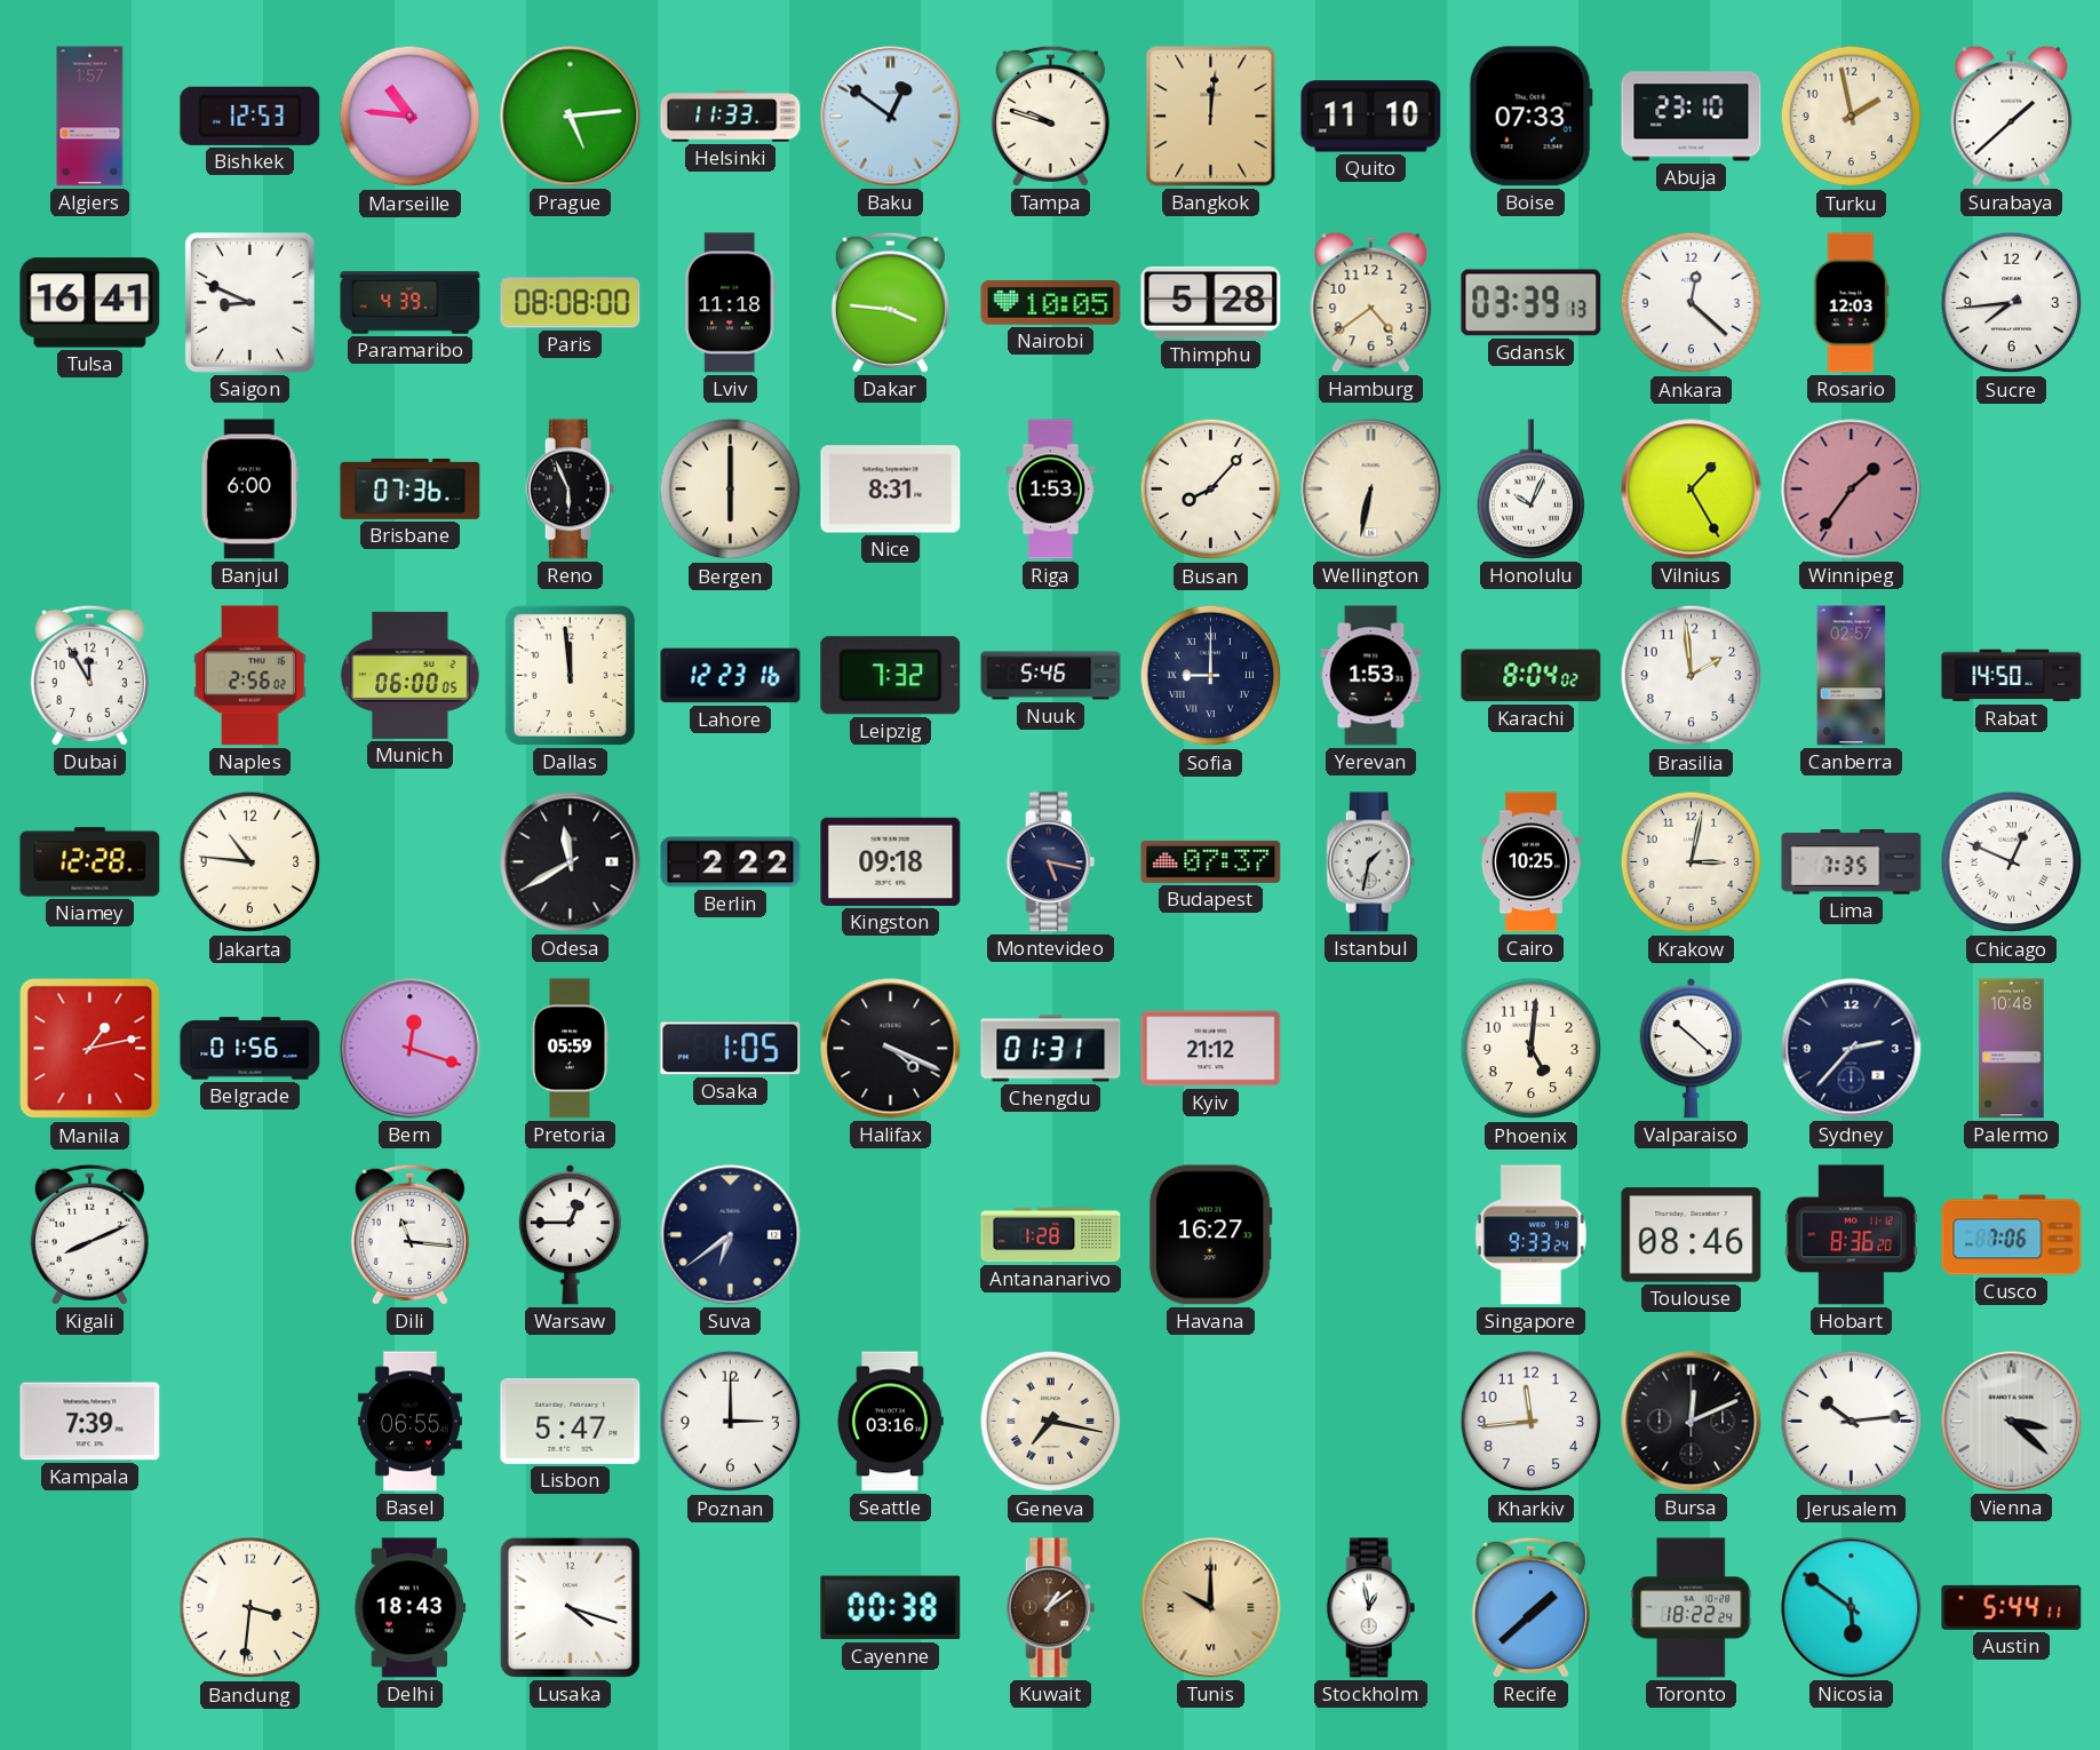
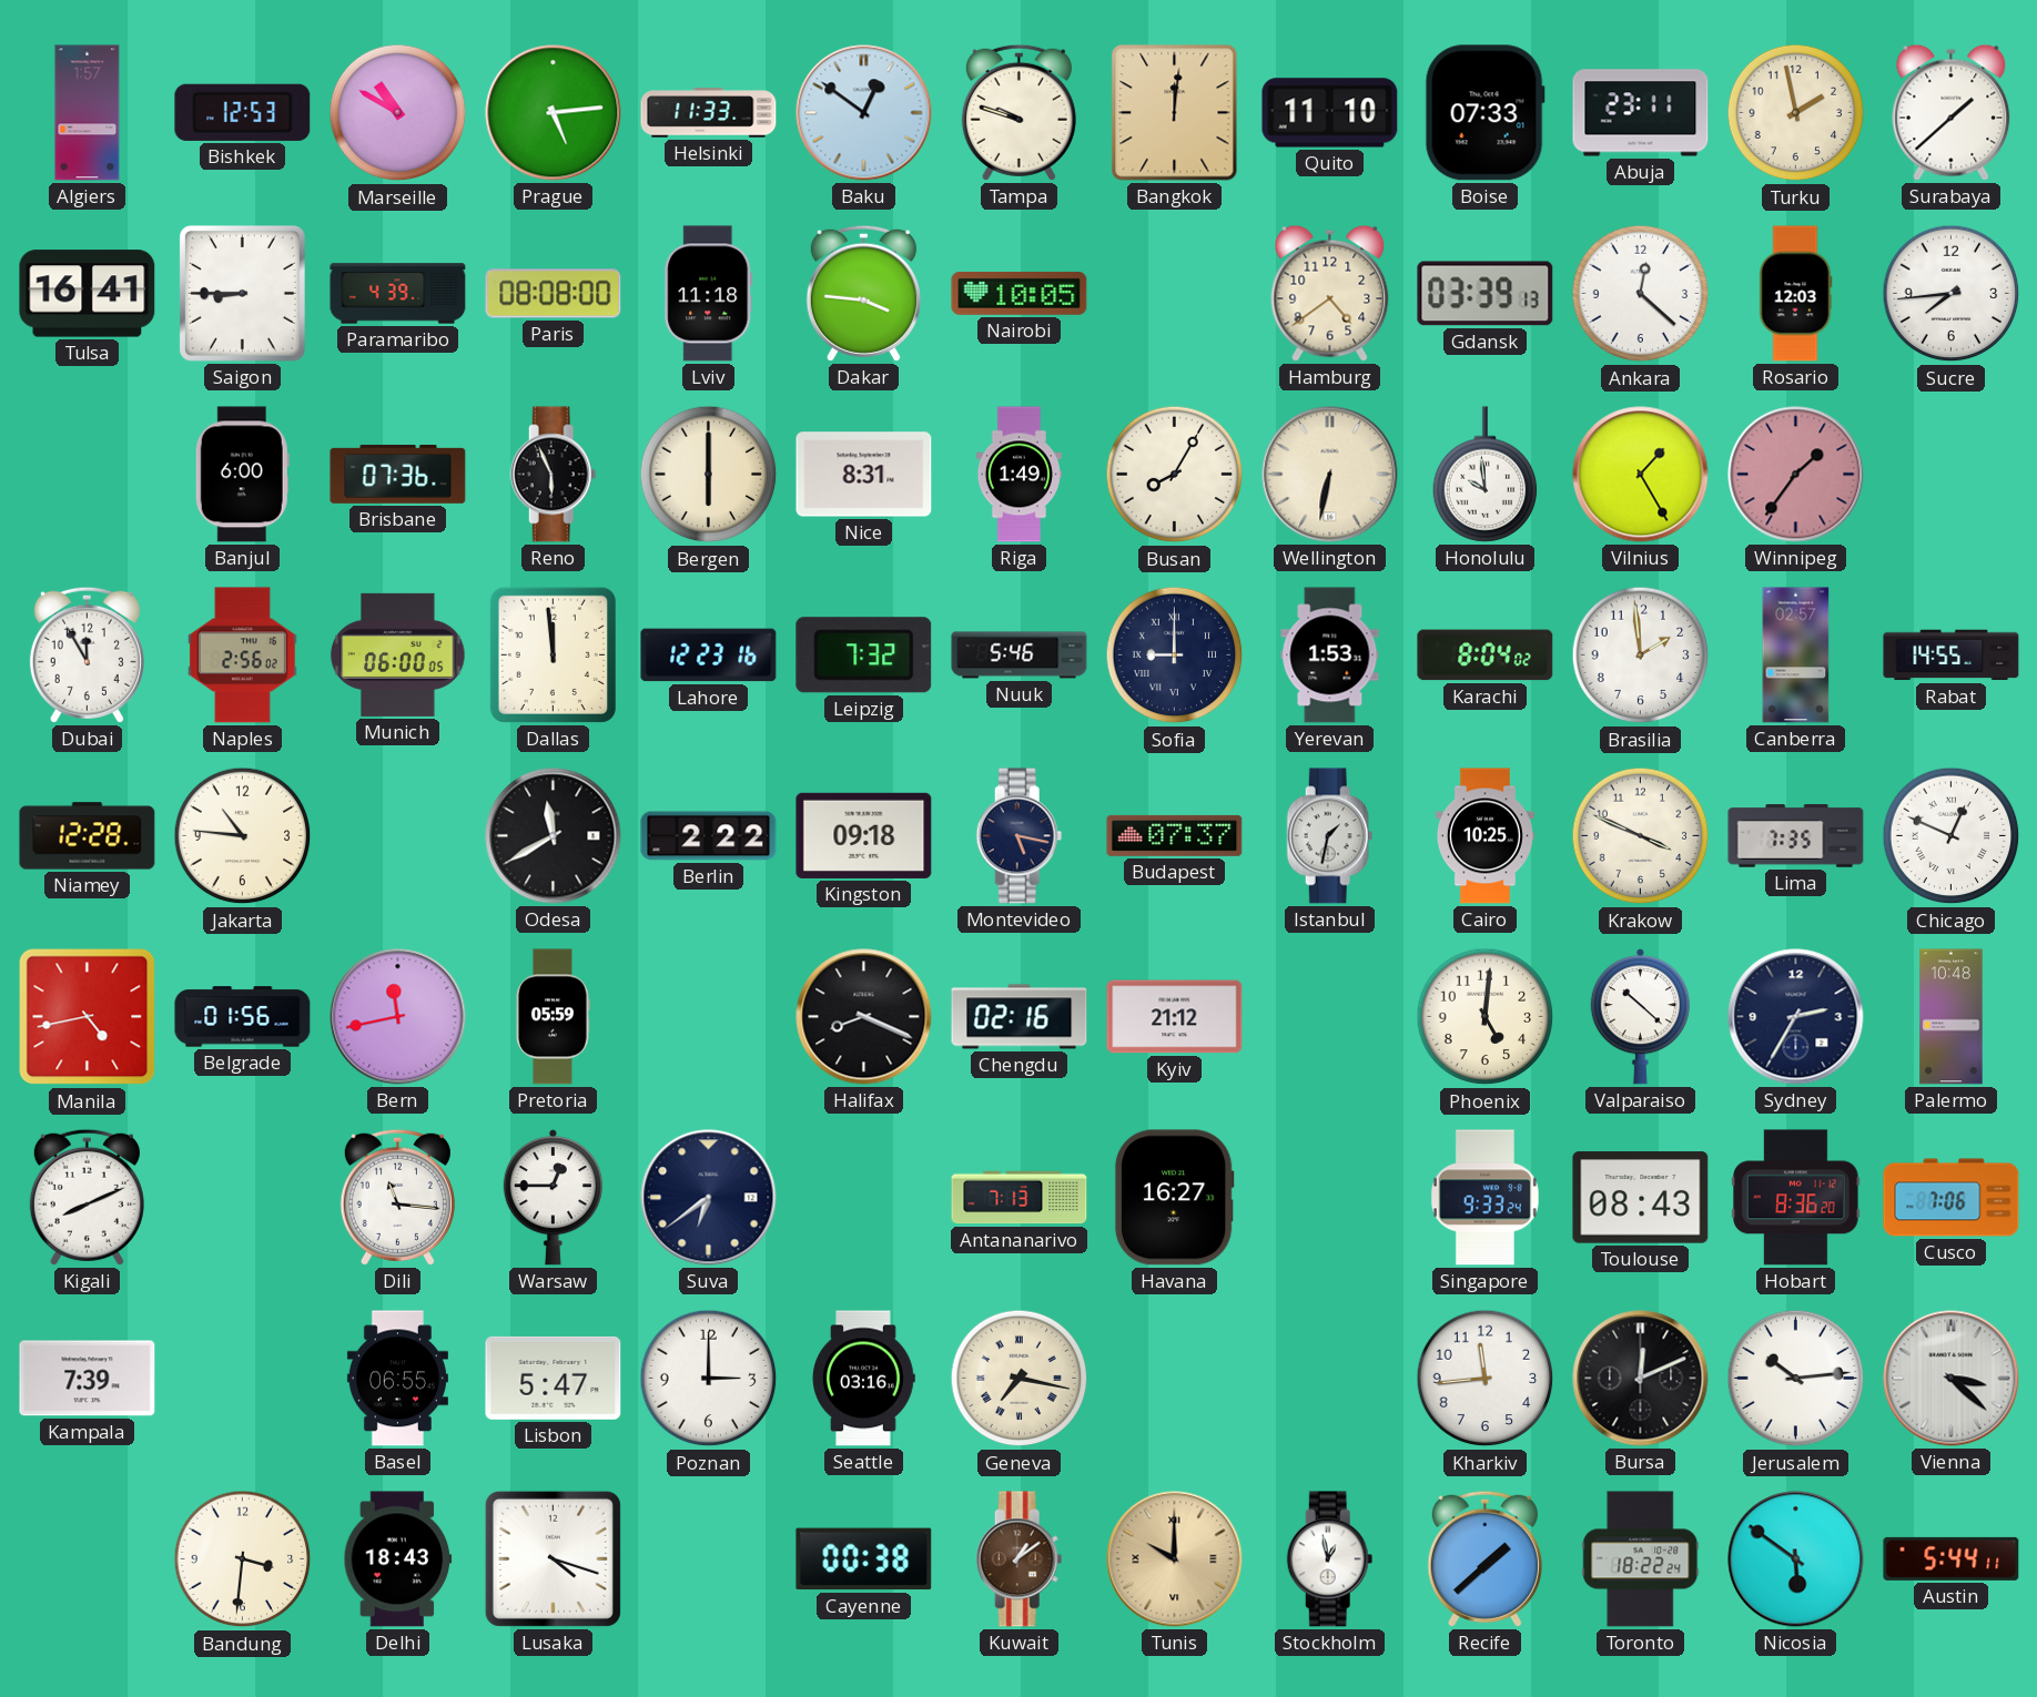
Marseille: 10:46 -> 10:50
Abuja: 23:10 -> 23:11
Saigon: 8:49 -> 8:45
Thimphu: 5:28 -> none
Riga: 1:53 -> 1:49
Busan: 8:07 -> 8:05
Honolulu: 10:04 -> 9:59
Rabat: 14:50 -> 14:55
Krakow: 3:02 -> 3:49
Manila: 1:13 -> 4:43
Bern: 12:18 -> 11:43
Osaka: 1:05 -> none
Halifax: 4:19 -> 8:19
Chengdu: 01:31 -> 02:16
Sydney: 2:37 -> 2:35
Antananarivo: 1:28 -> 7:13
Toulouse: 08:46 -> 08:43
